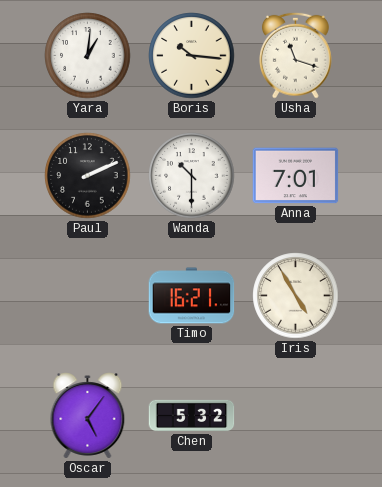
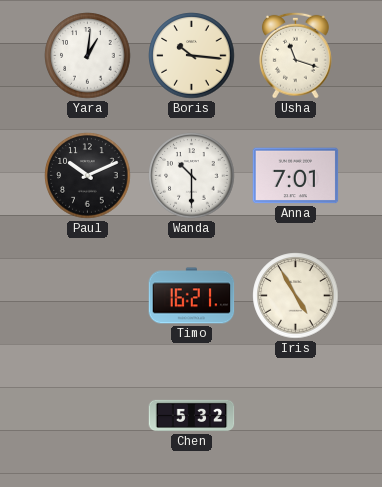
Paul: 2:11 -> 10:11
Oscar: 5:06 -> none
